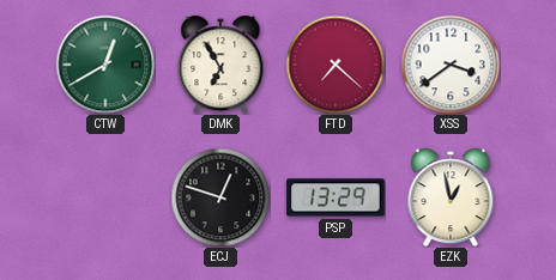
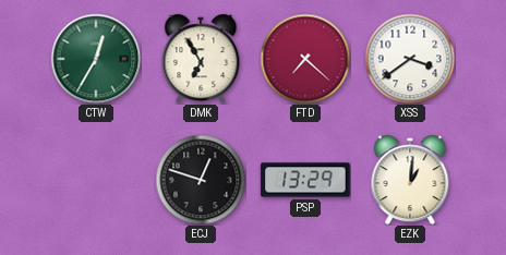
CTW: 12:40 -> 12:35
EZK: 12:58 -> 1:01
